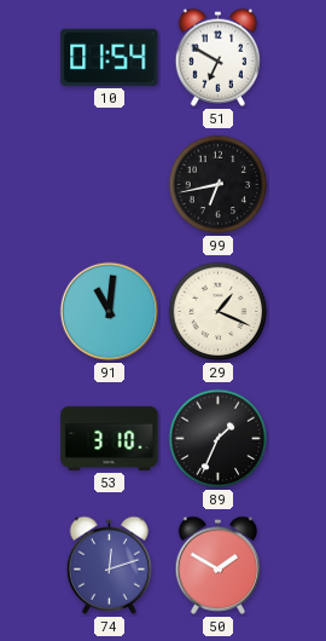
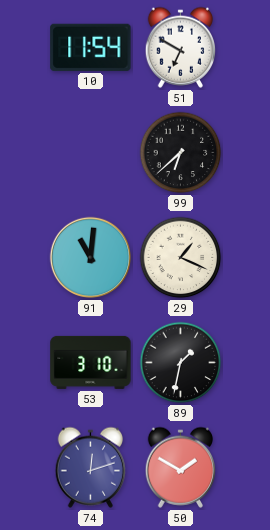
10: 01:54 -> 11:54
99: 6:43 -> 6:38
89: 1:34 -> 1:32
